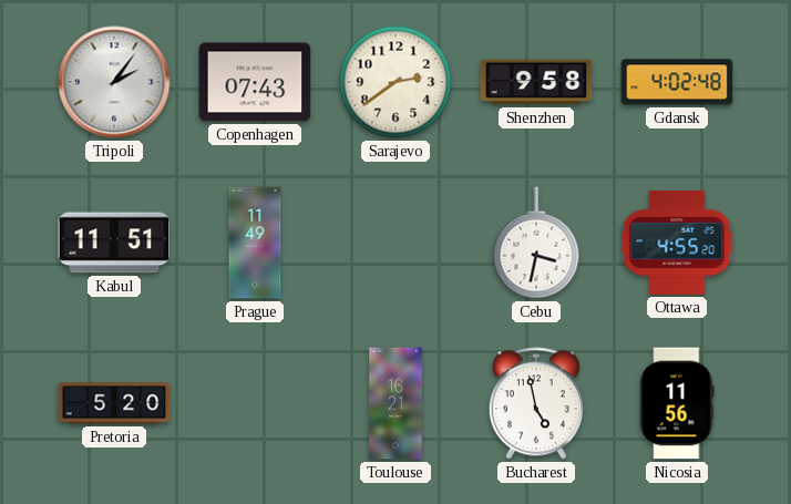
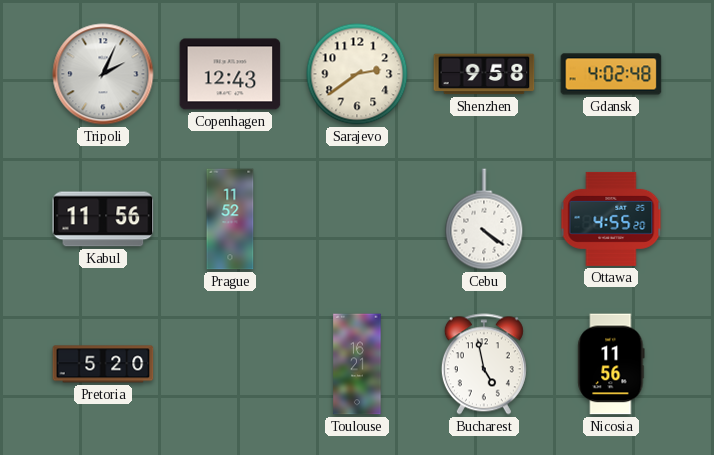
Tripoli: 2:06 -> 2:04
Copenhagen: 07:43 -> 12:43
Kabul: 11:51 -> 11:56
Prague: 11:49 -> 11:52
Cebu: 3:32 -> 4:21
